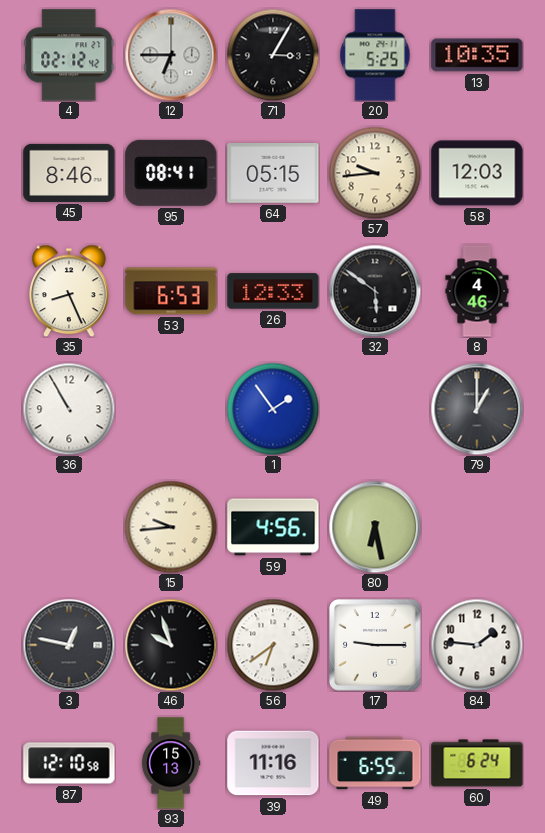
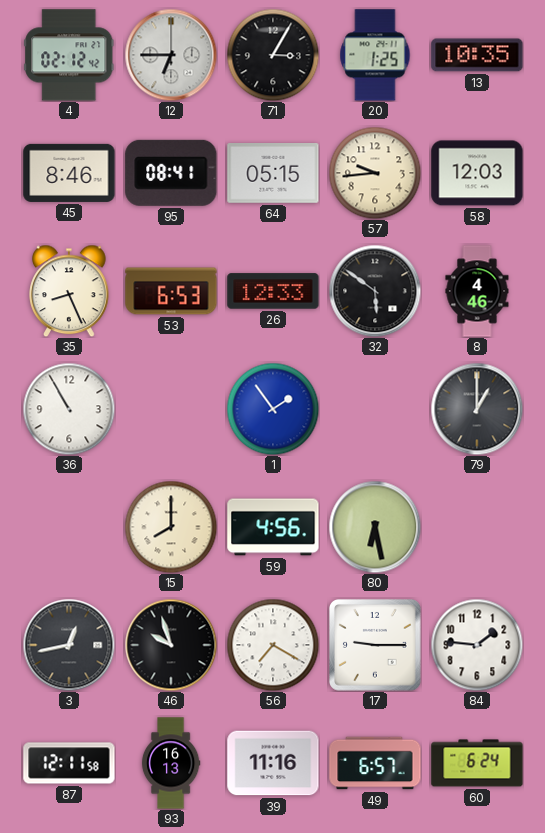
20: 5:25 -> 1:25
15: 9:44 -> 8:00
3: 12:47 -> 12:43
56: 6:39 -> 7:20
87: 12:10 -> 12:11
93: 15:13 -> 16:13
49: 6:55 -> 6:57
